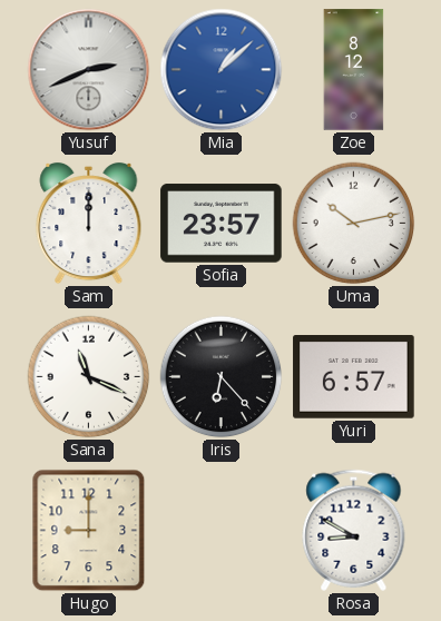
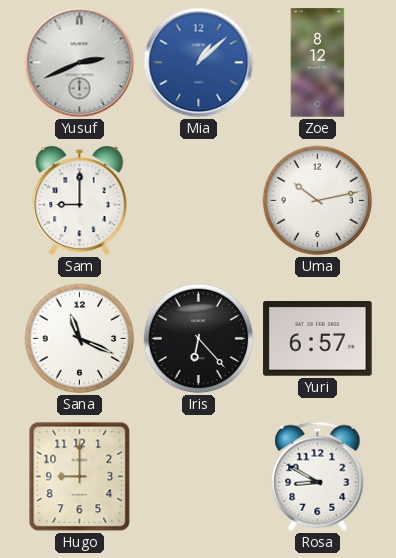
Sam: 12:00 -> 9:00
Sofia: 23:57 -> none
